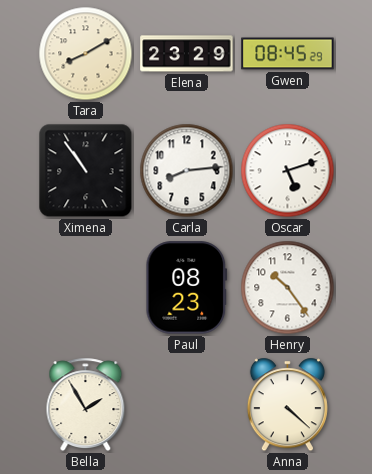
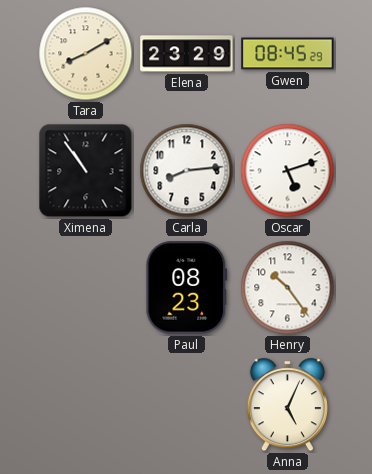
Bella: 1:55 -> none
Anna: 4:22 -> 5:04
